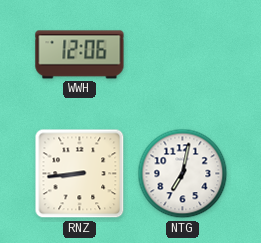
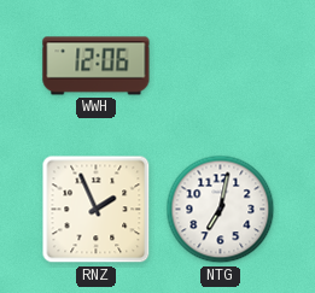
RNZ: 8:44 -> 1:56
